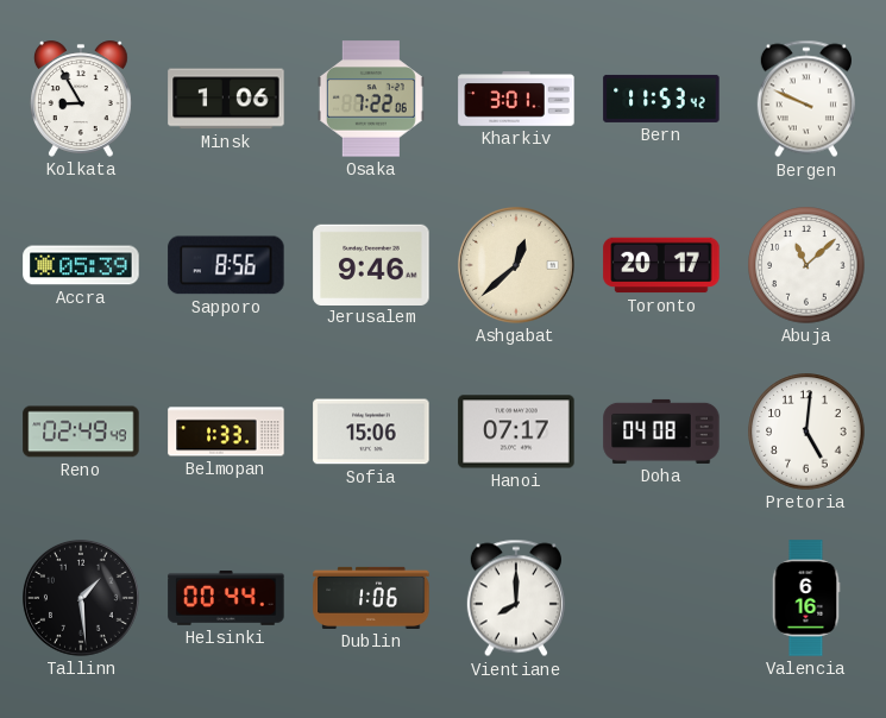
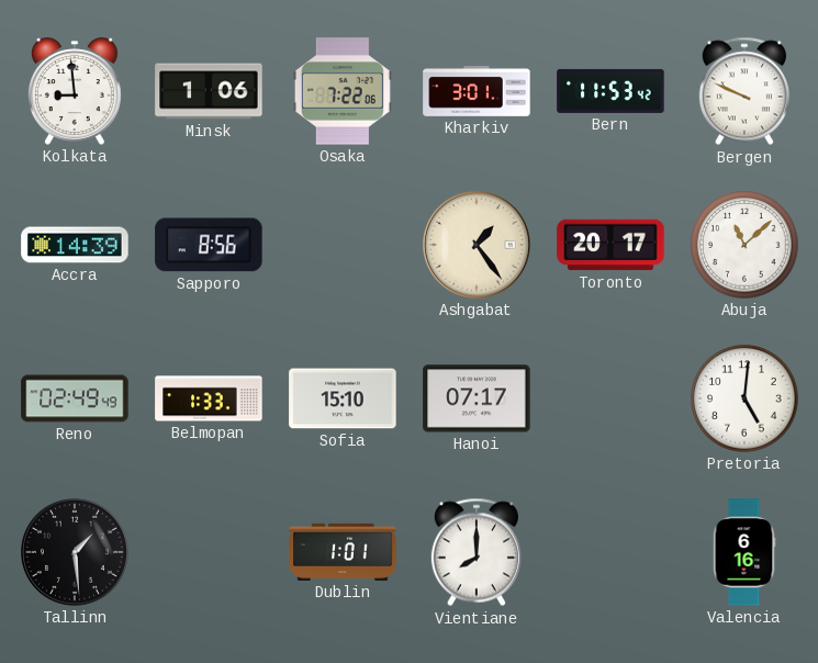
Kolkata: 8:55 -> 8:59
Accra: 05:39 -> 14:39
Jerusalem: 9:46 -> none
Ashgabat: 12:38 -> 1:24
Sofia: 15:06 -> 15:10
Doha: 04:08 -> none
Helsinki: 00:44 -> none
Dublin: 1:06 -> 1:01
